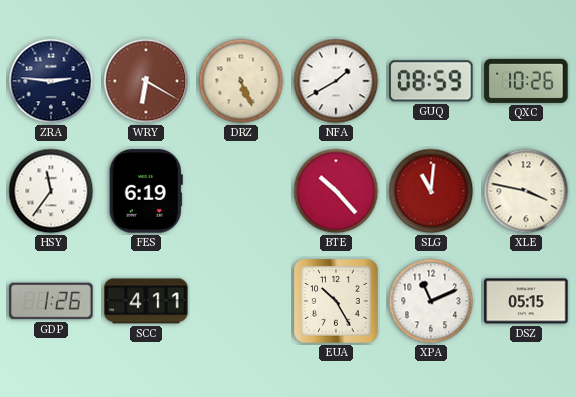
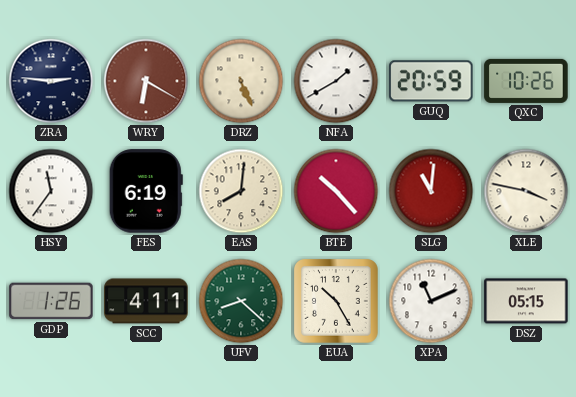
GUQ: 08:59 -> 20:59
EAS: none -> 8:01
UFV: none -> 8:22
